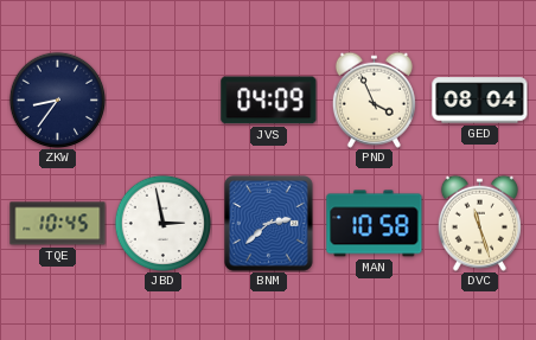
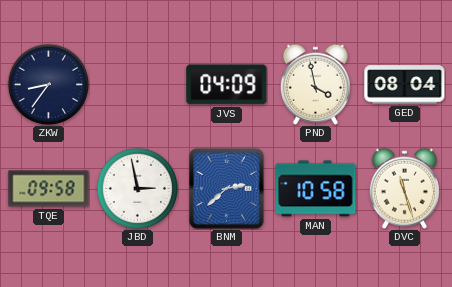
PND: 3:56 -> 3:58
TQE: 10:45 -> 09:58
